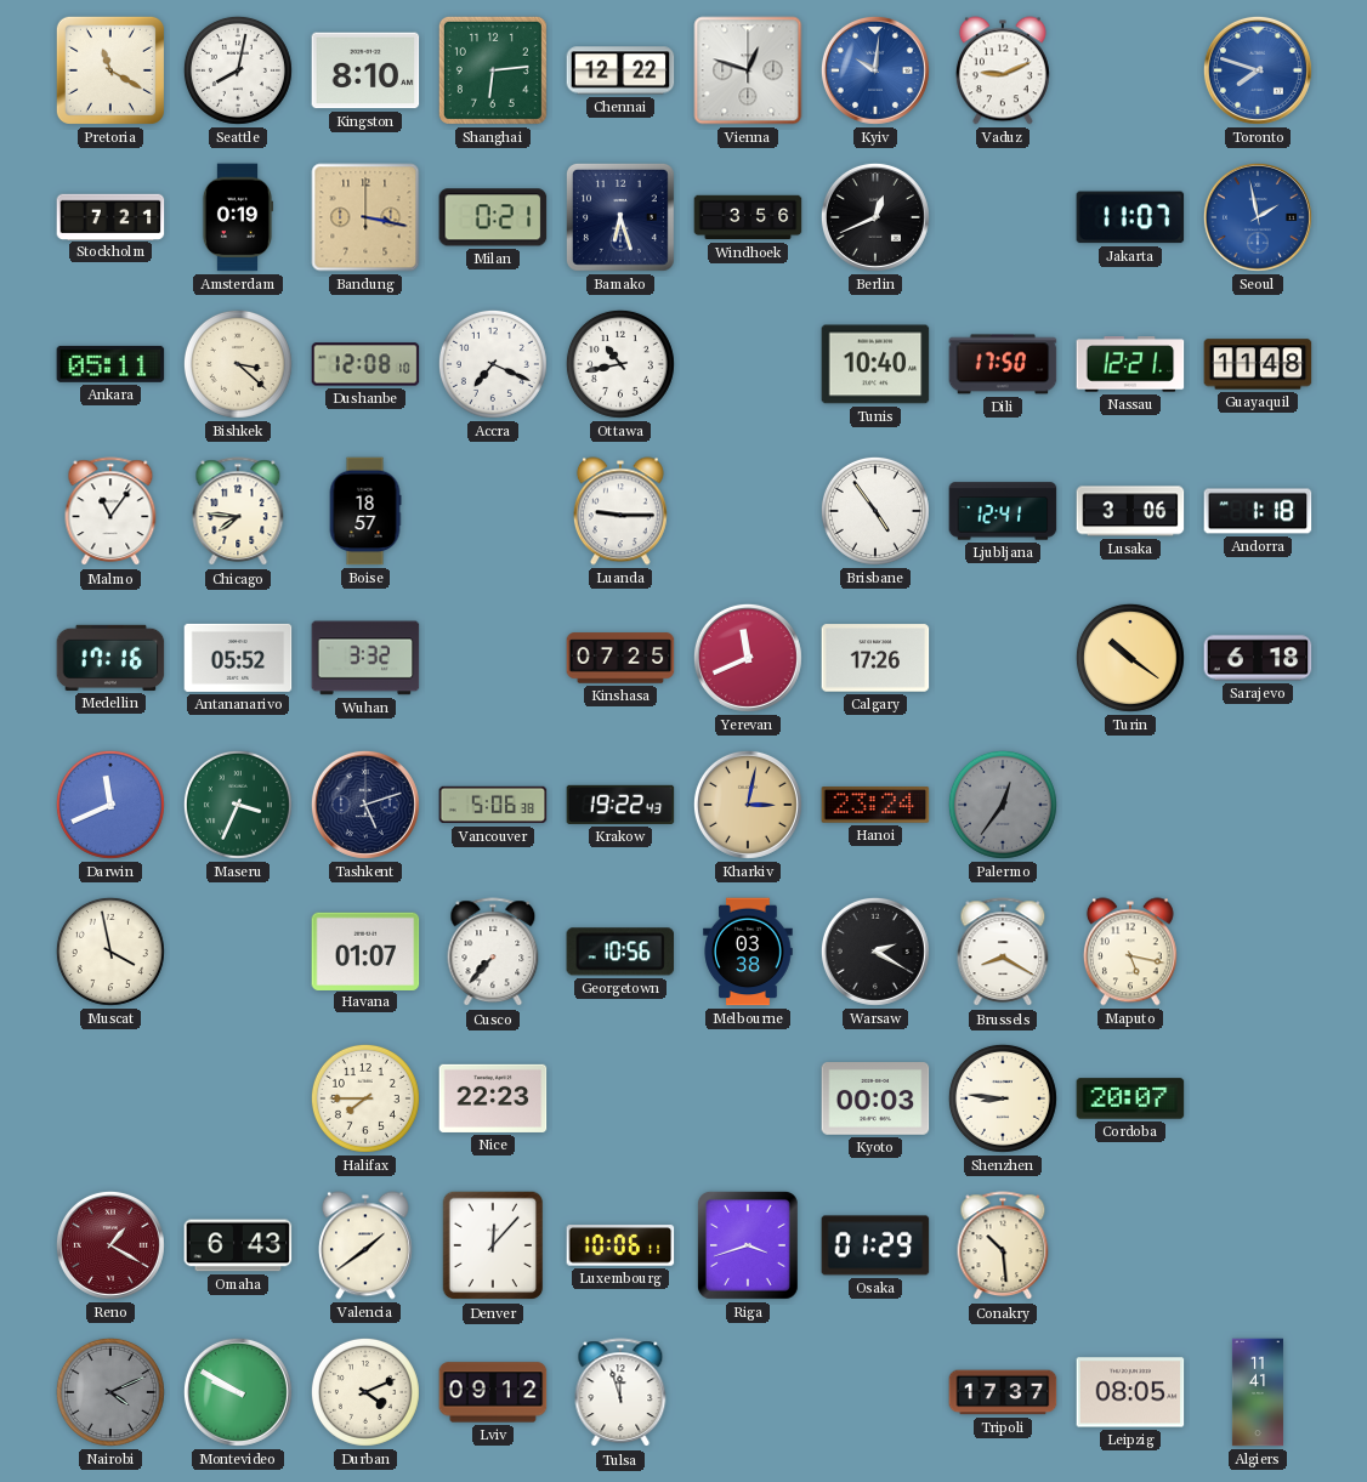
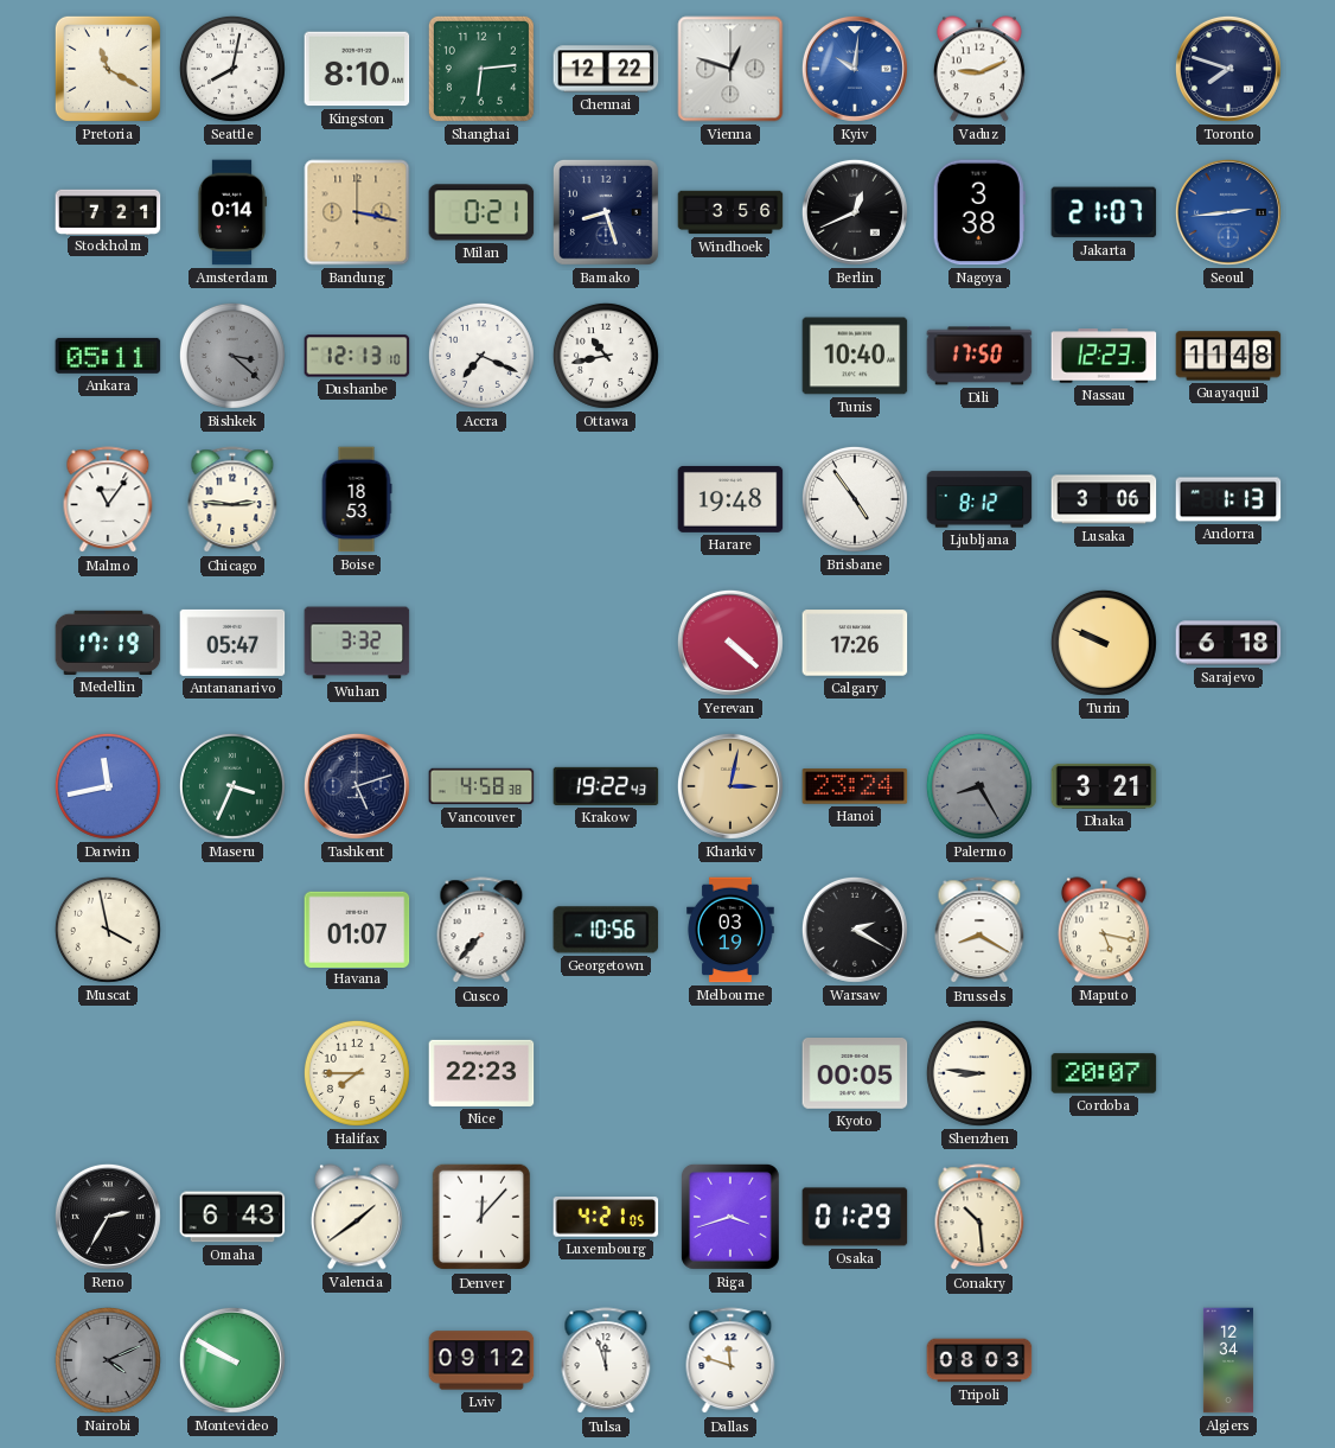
Toronto dial: blue -> navy
Amsterdam: 0:19 -> 0:14
Bamako: 6:27 -> 8:27
Nagoya: none -> 3:38
Jakarta: 11:07 -> 21:07
Seoul: 1:58 -> 2:44
Bishkek dial: cream -> grey
Dushanbe: 12:08 -> 12:13
Nassau: 12:21 -> 12:23
Chicago: 7:46 -> 2:46
Boise: 18:57 -> 18:53
Luanda: 9:15 -> none
Harare: none -> 19:48
Ljubljana: 12:41 -> 8:12
Andorra: 1:18 -> 1:13
Medellin: 17:16 -> 17:19
Antananarivo: 05:52 -> 05:47
Kinshasa: 07:25 -> none
Yerevan: 11:41 -> 4:22
Turin: 10:21 -> 9:49
Darwin: 11:41 -> 11:43
Vancouver: 5:06 -> 4:58
Palermo: 12:36 -> 8:25
Dhaka: none -> 3:21
Melbourne: 03:38 -> 03:19
Kyoto: 00:03 -> 00:05
Reno: 1:20 -> 2:35
Reno dial: burgundy -> black
Luxembourg: 10:06 -> 4:21
Durban: 4:11 -> none
Dallas: none -> 11:48
Tripoli: 17:37 -> 08:03
Leipzig: 08:05 -> none
Algiers: 11:41 -> 12:34
